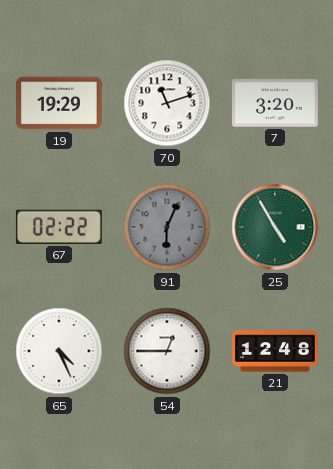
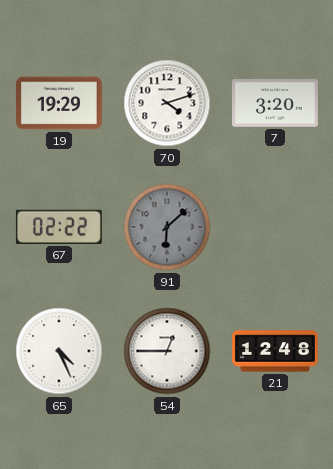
70: 11:12 -> 4:12
91: 6:04 -> 6:08
25: 4:55 -> none
